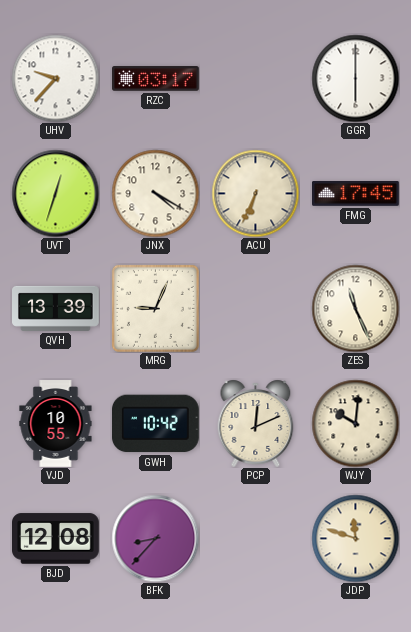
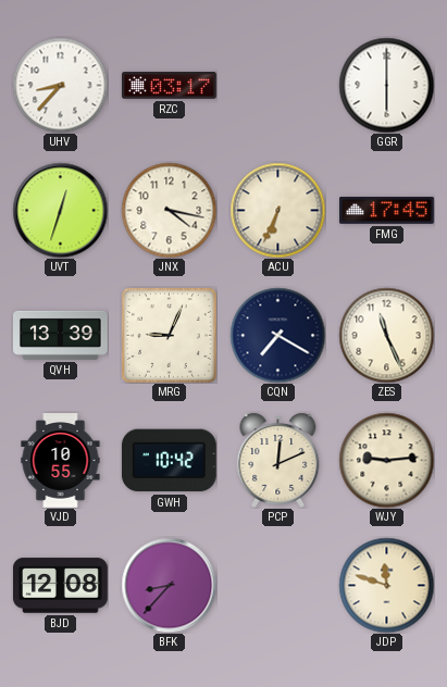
UHV: 9:37 -> 8:37
JNX: 4:20 -> 4:17
CQN: none -> 7:20
WJY: 10:01 -> 9:14
